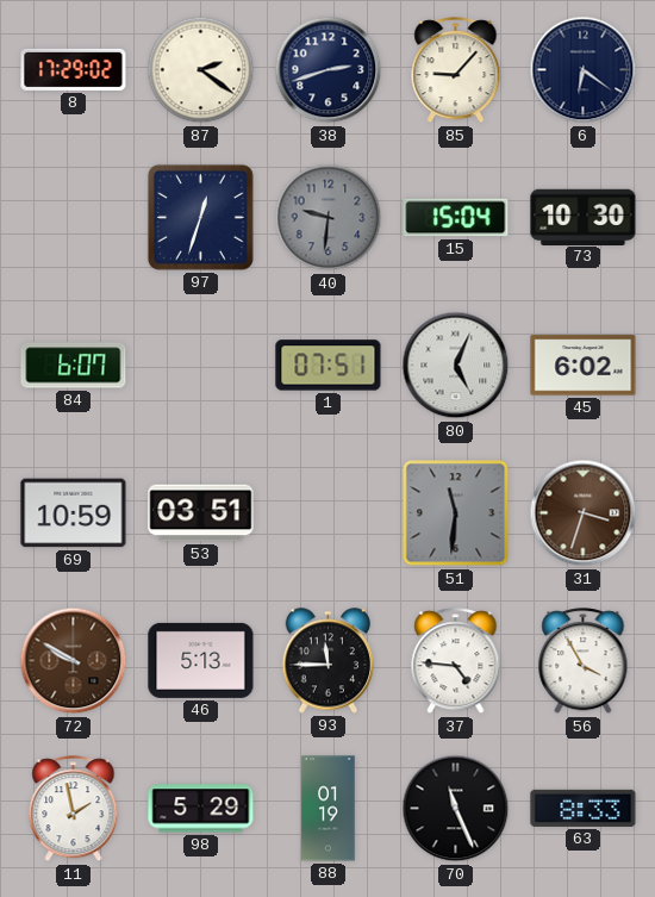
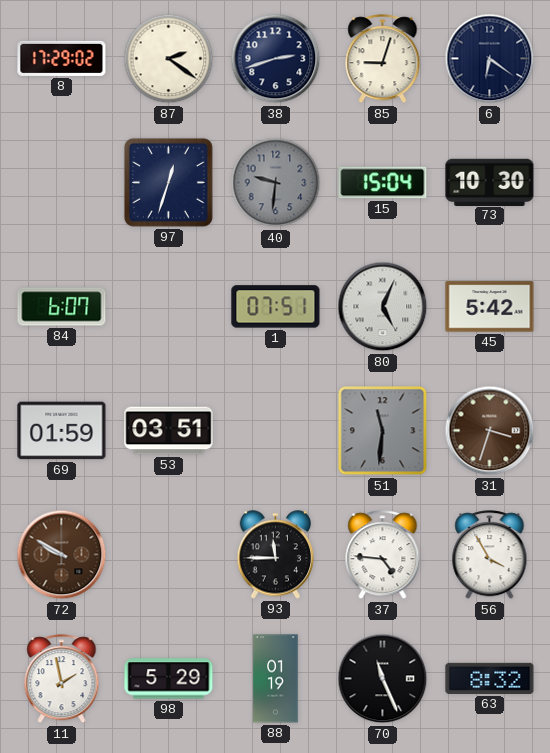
85: 9:07 -> 9:03
45: 6:02 -> 5:42
69: 10:59 -> 01:59
46: 5:13 -> none
63: 8:33 -> 8:32
